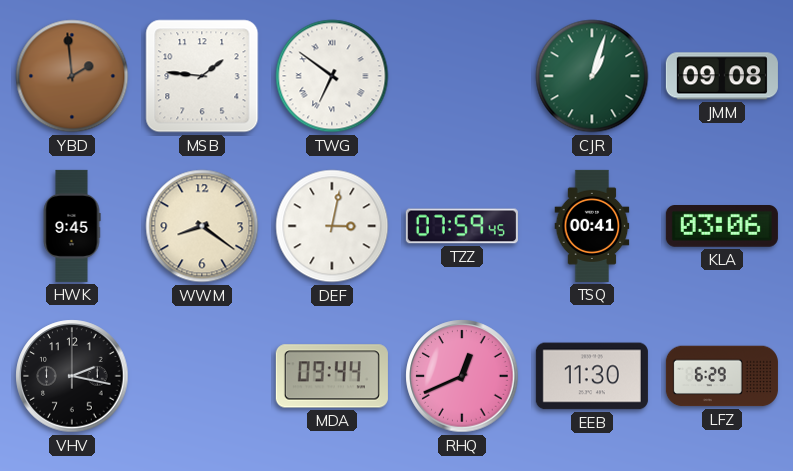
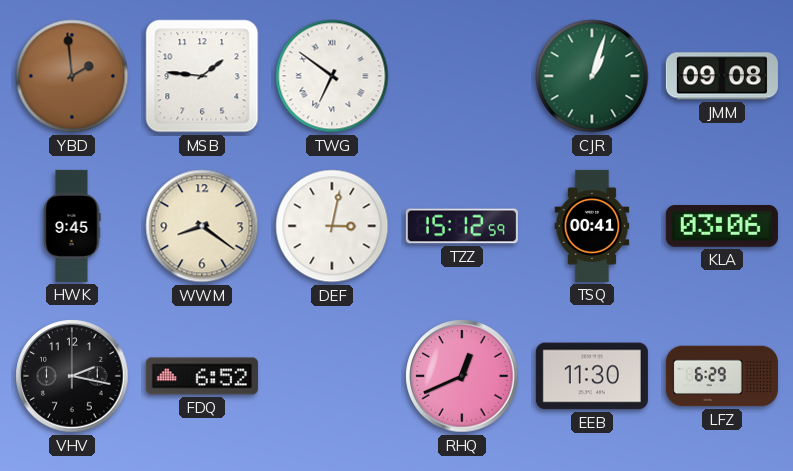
TZZ: 07:59 -> 15:12
FDQ: none -> 6:52
MDA: 09:44 -> none
